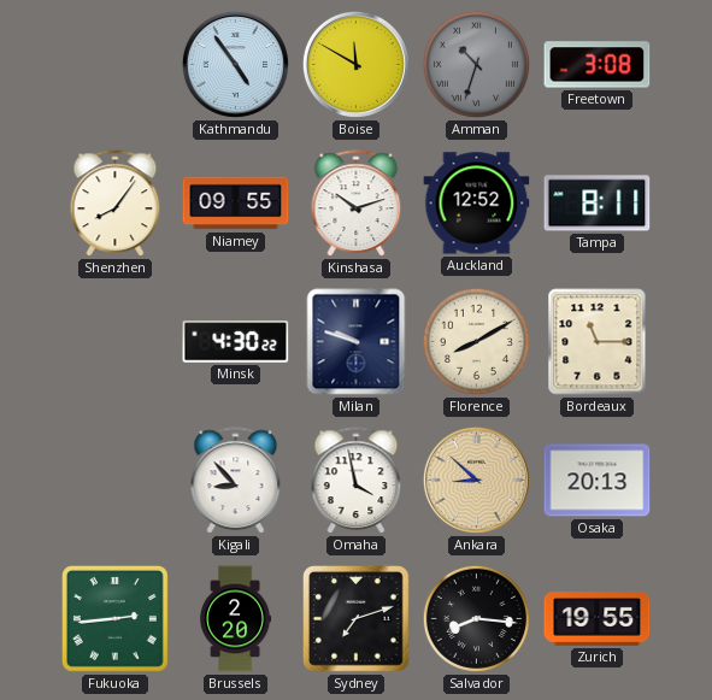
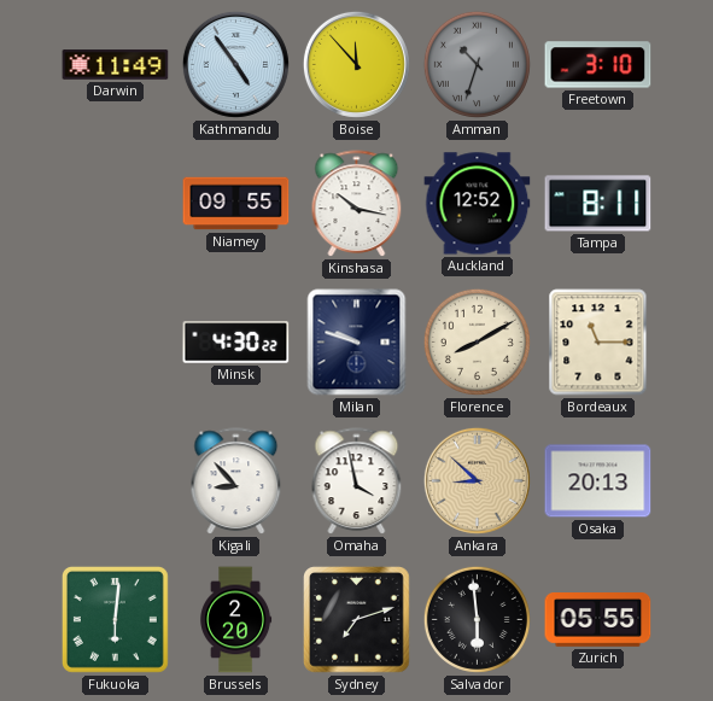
Darwin: none -> 11:49
Boise: 11:50 -> 11:53
Freetown: 3:08 -> 3:10
Shenzhen: 8:06 -> none
Kinshasa: 10:12 -> 10:17
Fukuoka: 2:44 -> 6:01
Salvador: 8:16 -> 5:59
Zurich: 19:55 -> 05:55
